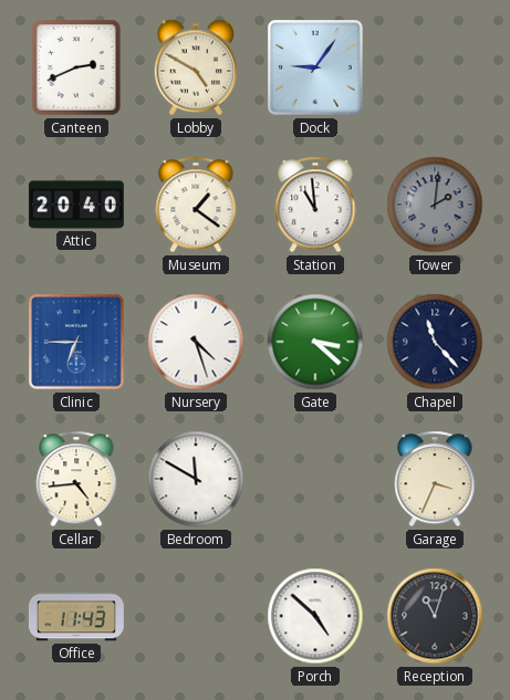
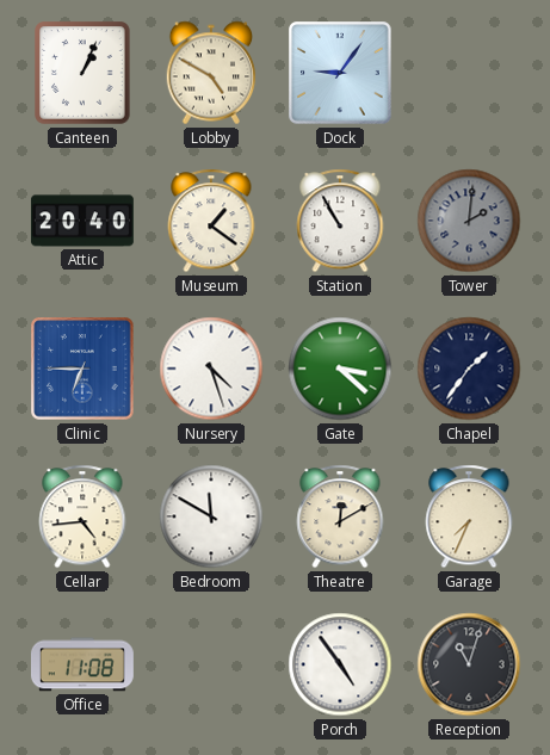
Canteen: 2:41 -> 1:04
Station: 10:59 -> 10:55
Chapel: 11:23 -> 1:36
Theatre: none -> 12:10
Garage: 3:34 -> 7:34
Office: 11:43 -> 11:08
Porch: 4:52 -> 4:54
